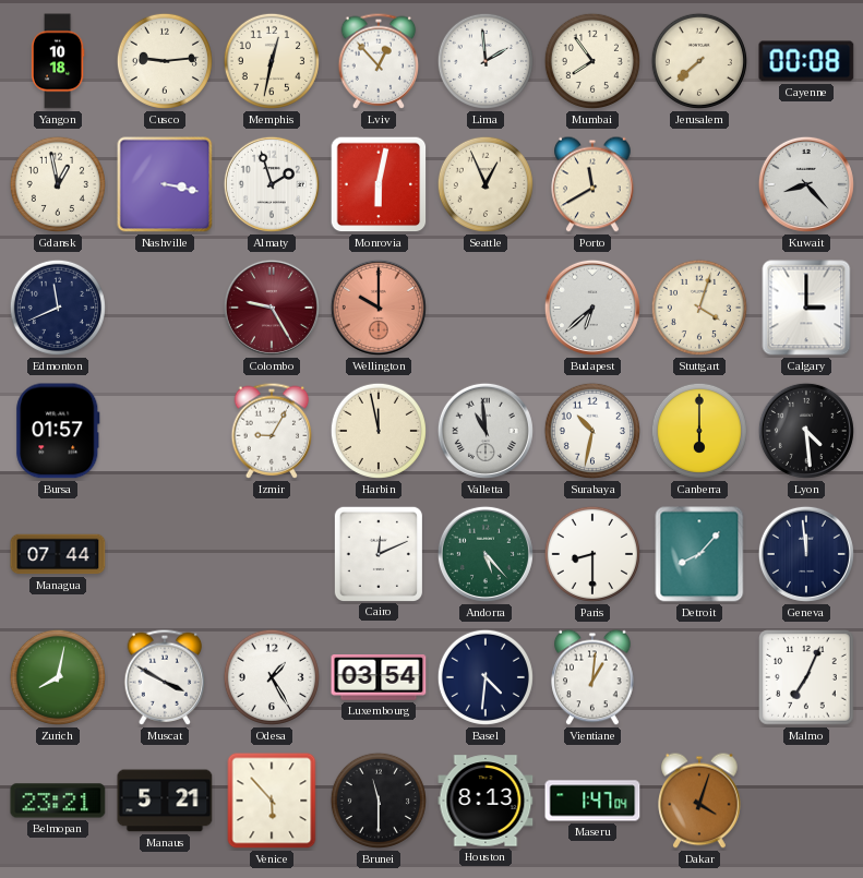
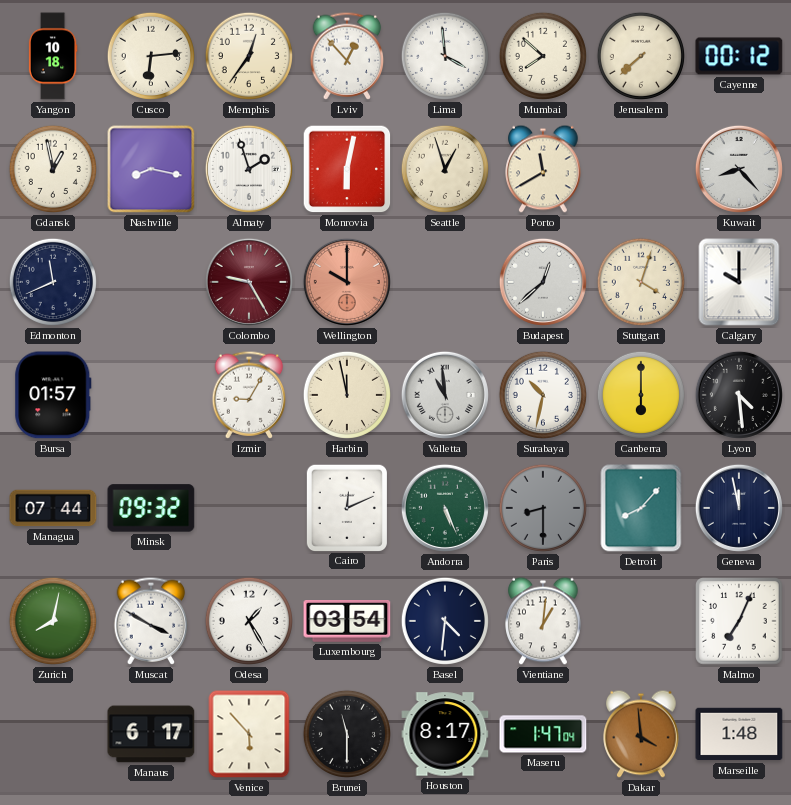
Cusco: 9:14 -> 6:14
Memphis: 12:32 -> 12:36
Lima: 1:59 -> 3:59
Mumbai: 7:54 -> 7:52
Cayenne: 00:08 -> 00:12
Nashville: 3:17 -> 8:17
Seattle: 12:56 -> 12:57
Budapest: 6:38 -> 12:38
Calgary: 3:00 -> 10:00
Minsk: none -> 09:32
Andorra: 5:23 -> 5:26
Paris dial: white -> grey
Geneva: 11:59 -> 11:58
Belmopan: 23:21 -> none
Manaus: 5:21 -> 6:17
Houston: 8:13 -> 8:17
Dakar: 4:03 -> 3:59
Marseille: none -> 1:48
